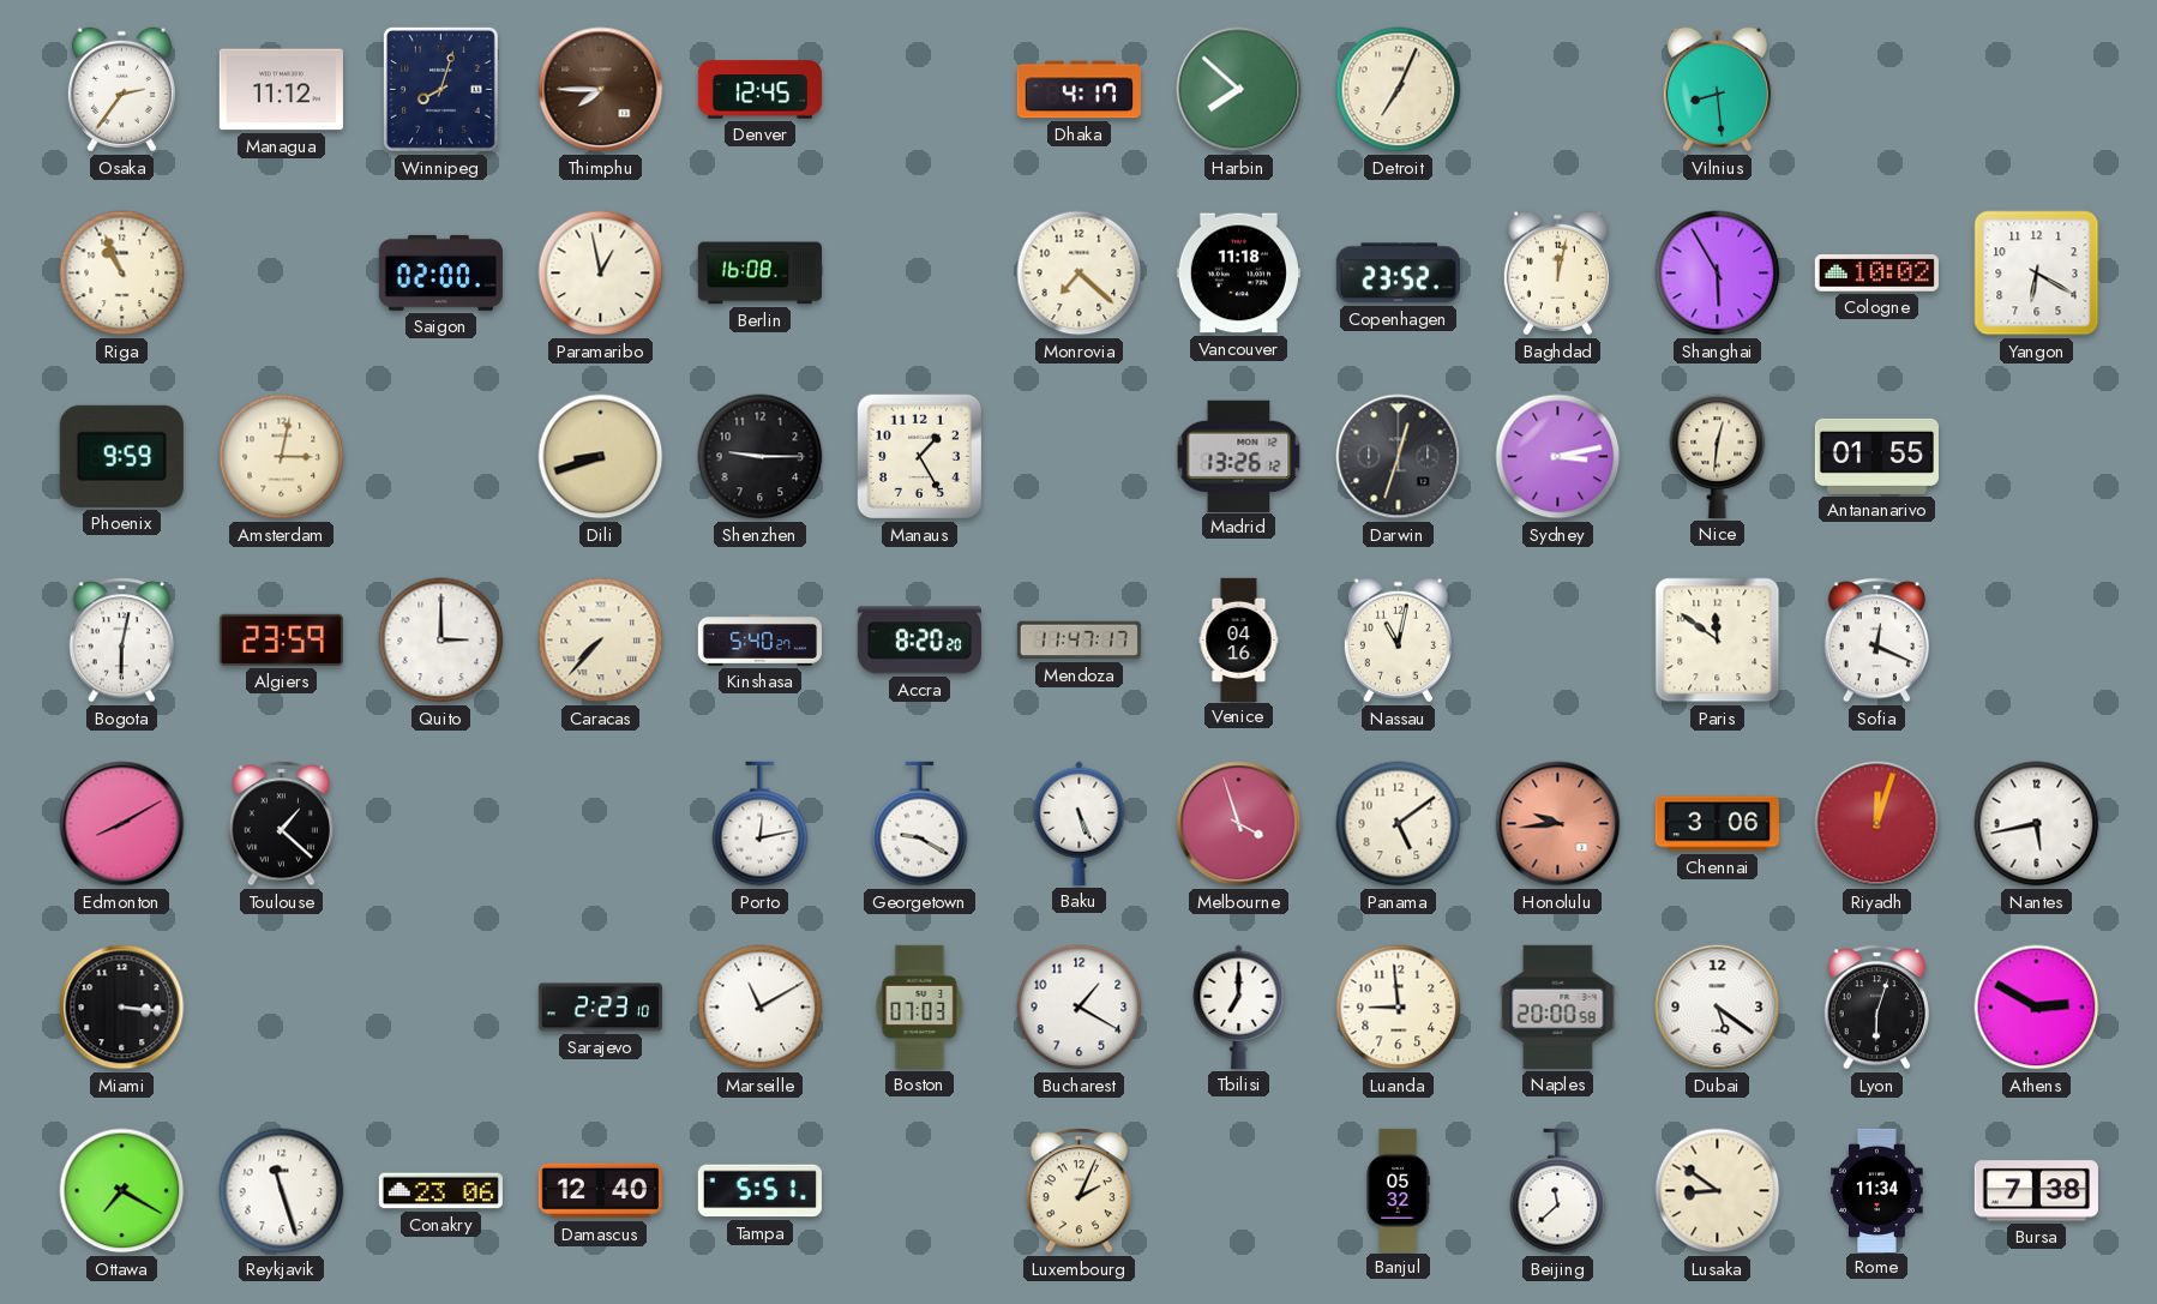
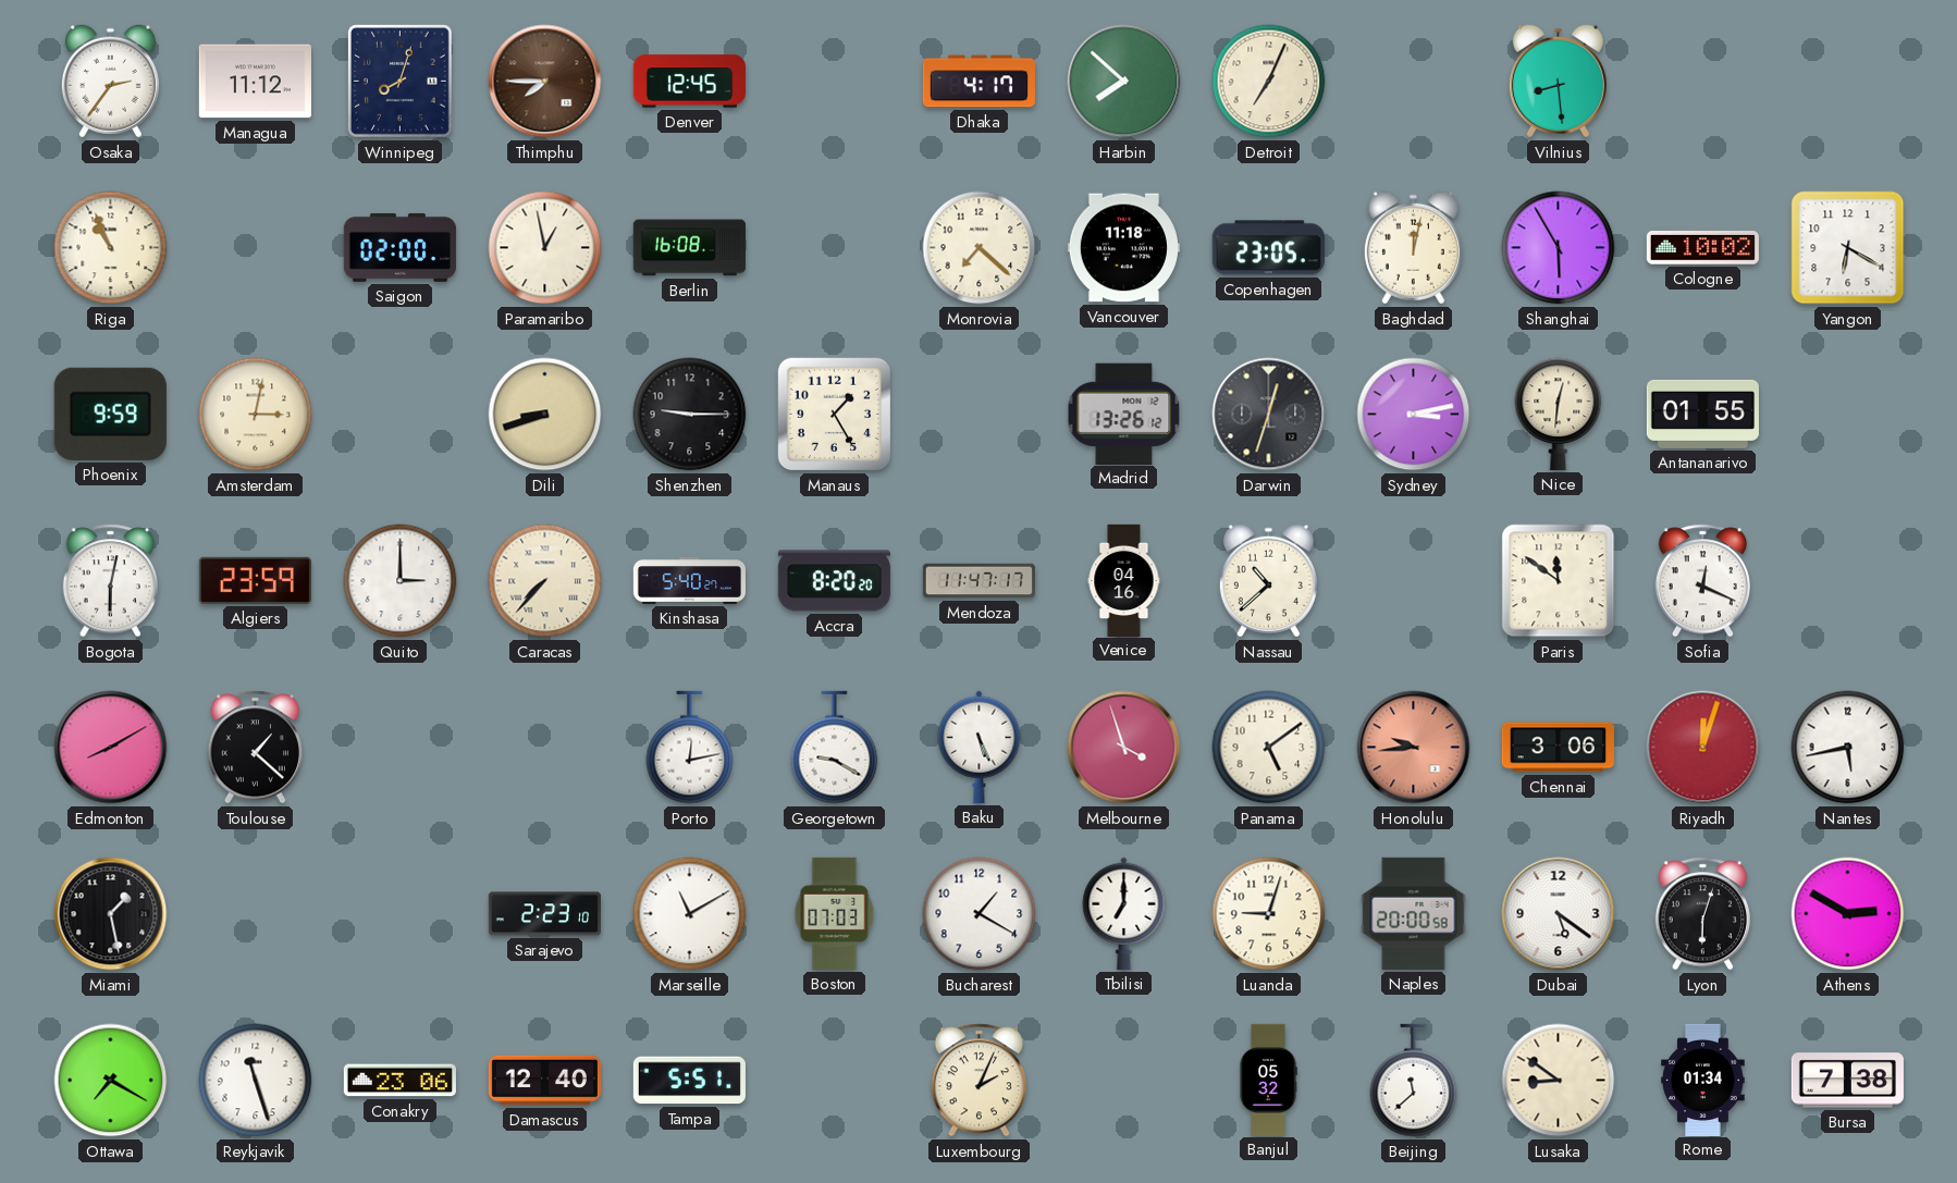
Copenhagen: 23:52 -> 23:05
Nassau: 11:02 -> 10:38
Miami: 3:16 -> 1:28
Luanda: 8:59 -> 9:03
Rome: 11:34 -> 01:34
